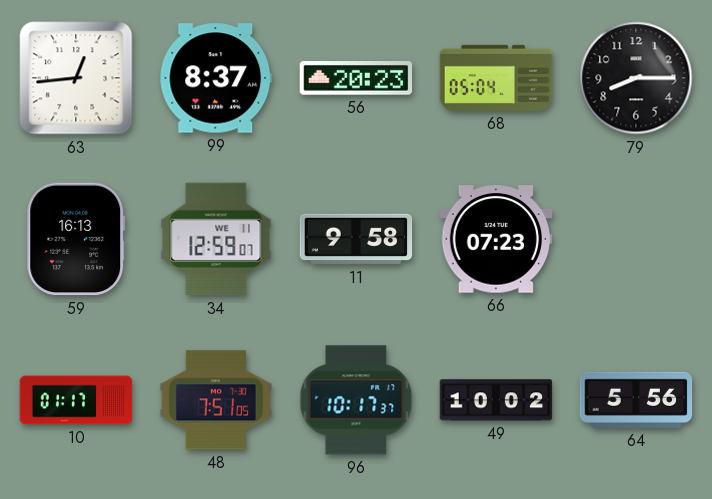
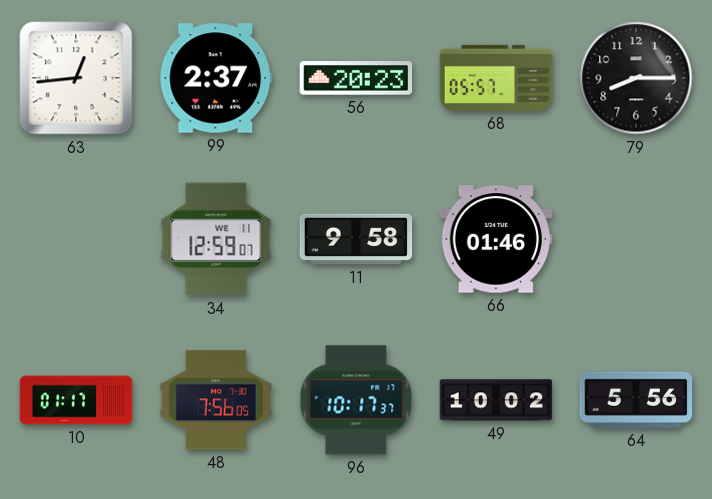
99: 8:37 -> 2:37
68: 05:04 -> 05:57
59: 16:13 -> none
66: 07:23 -> 01:46
48: 7:51 -> 7:56
